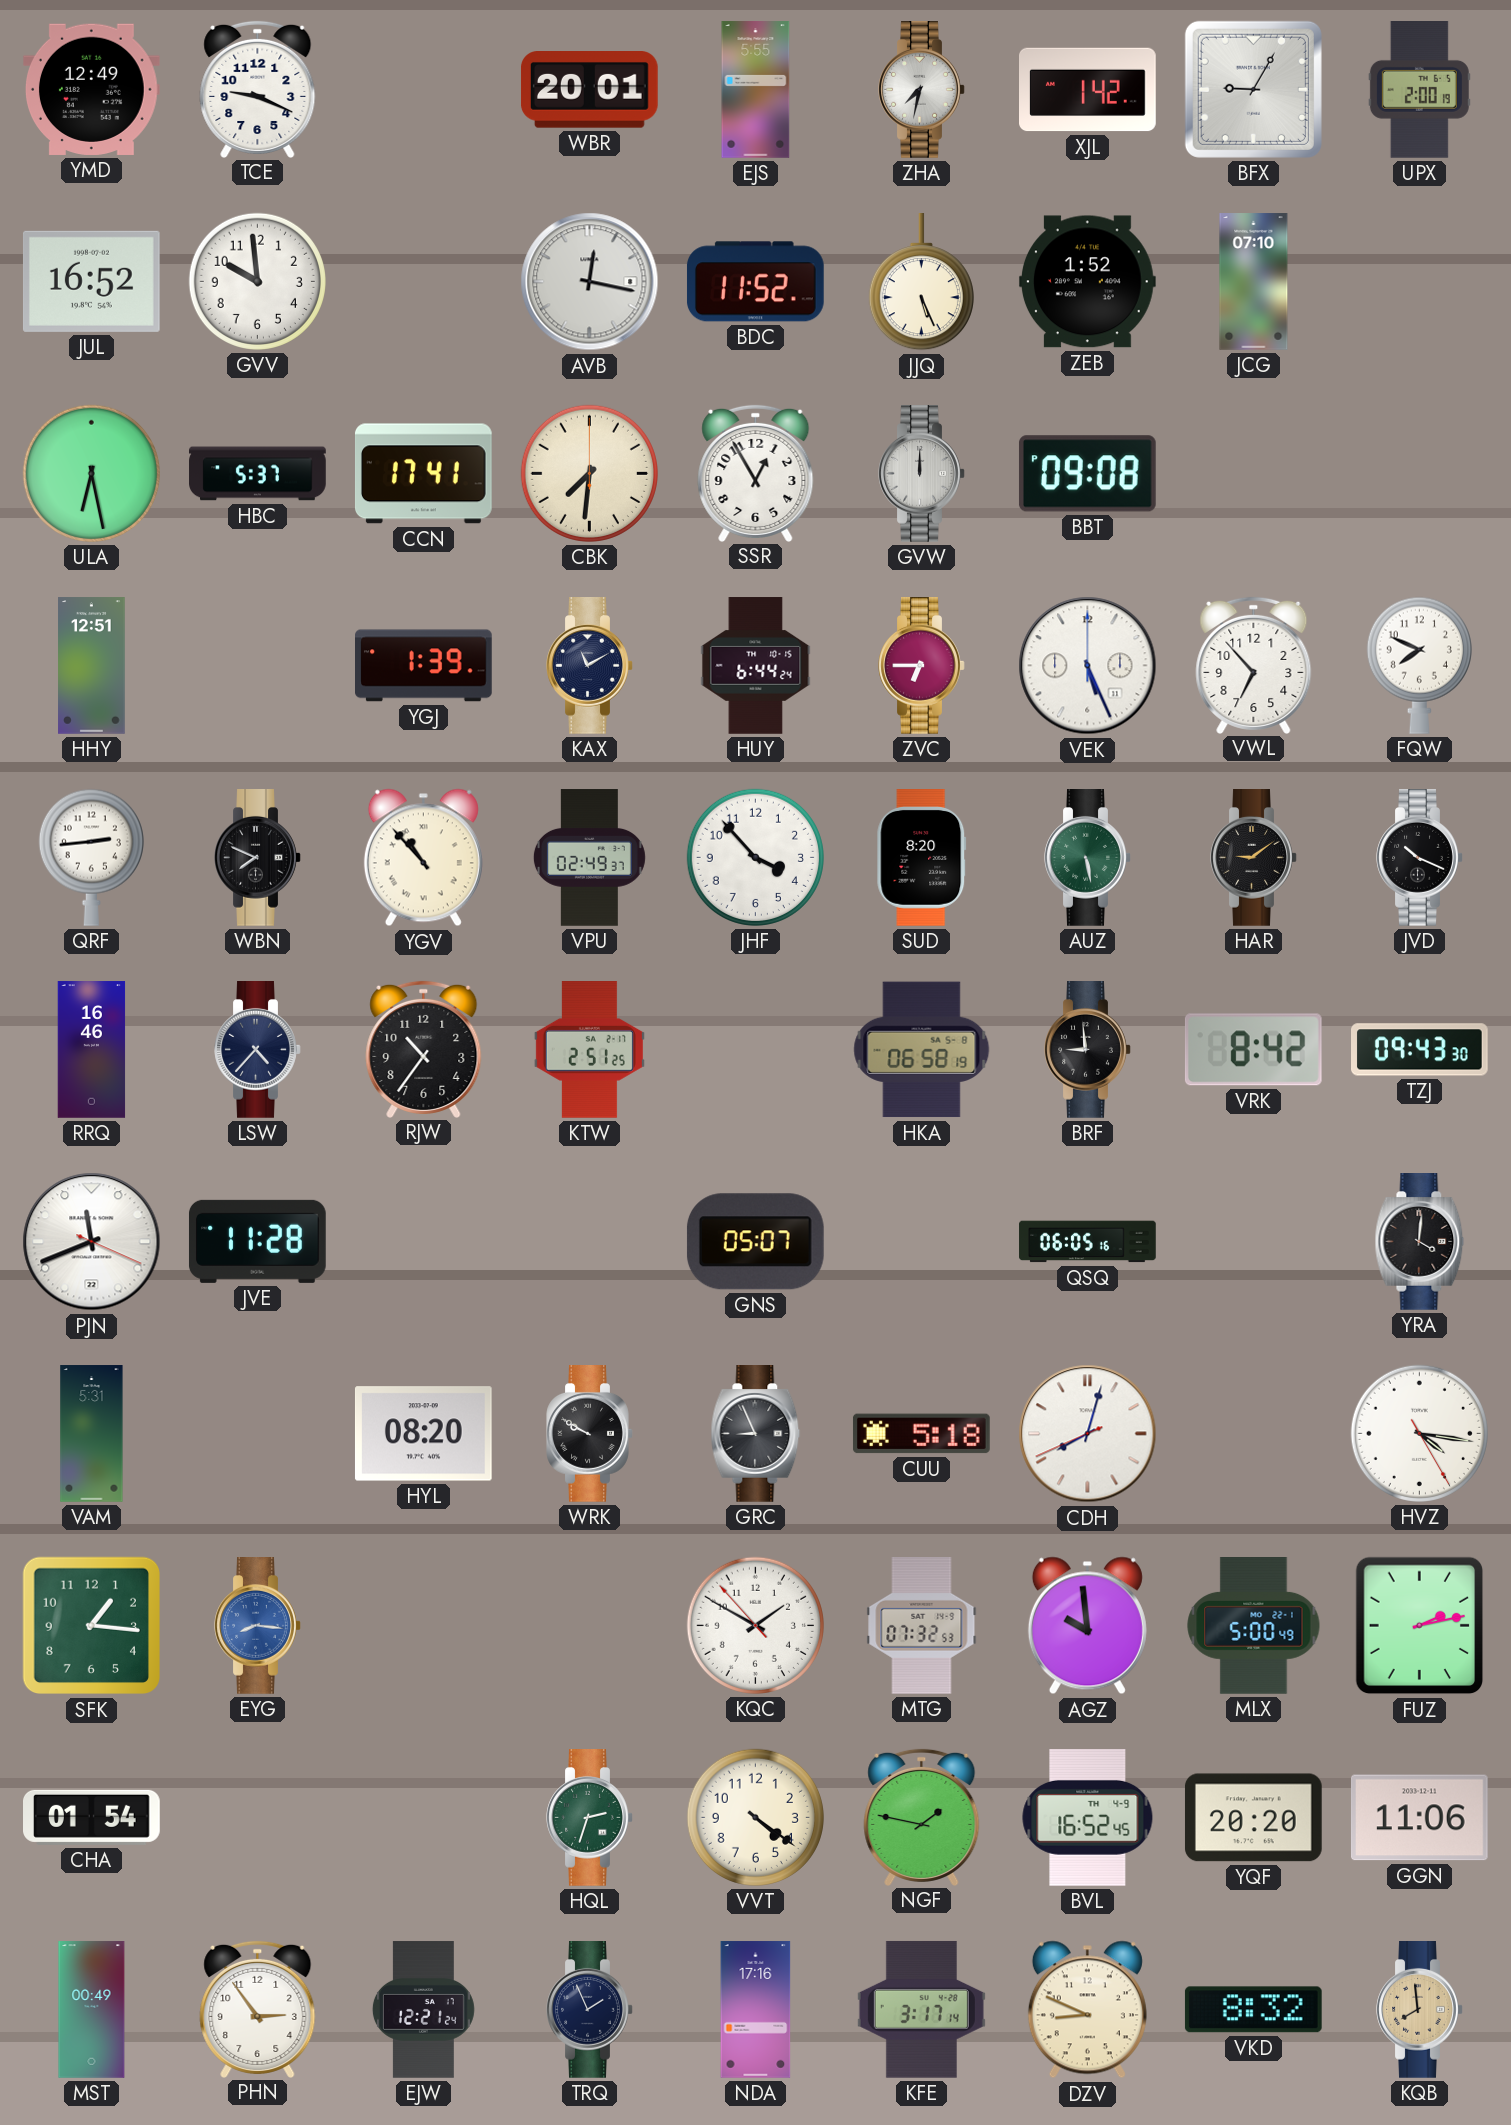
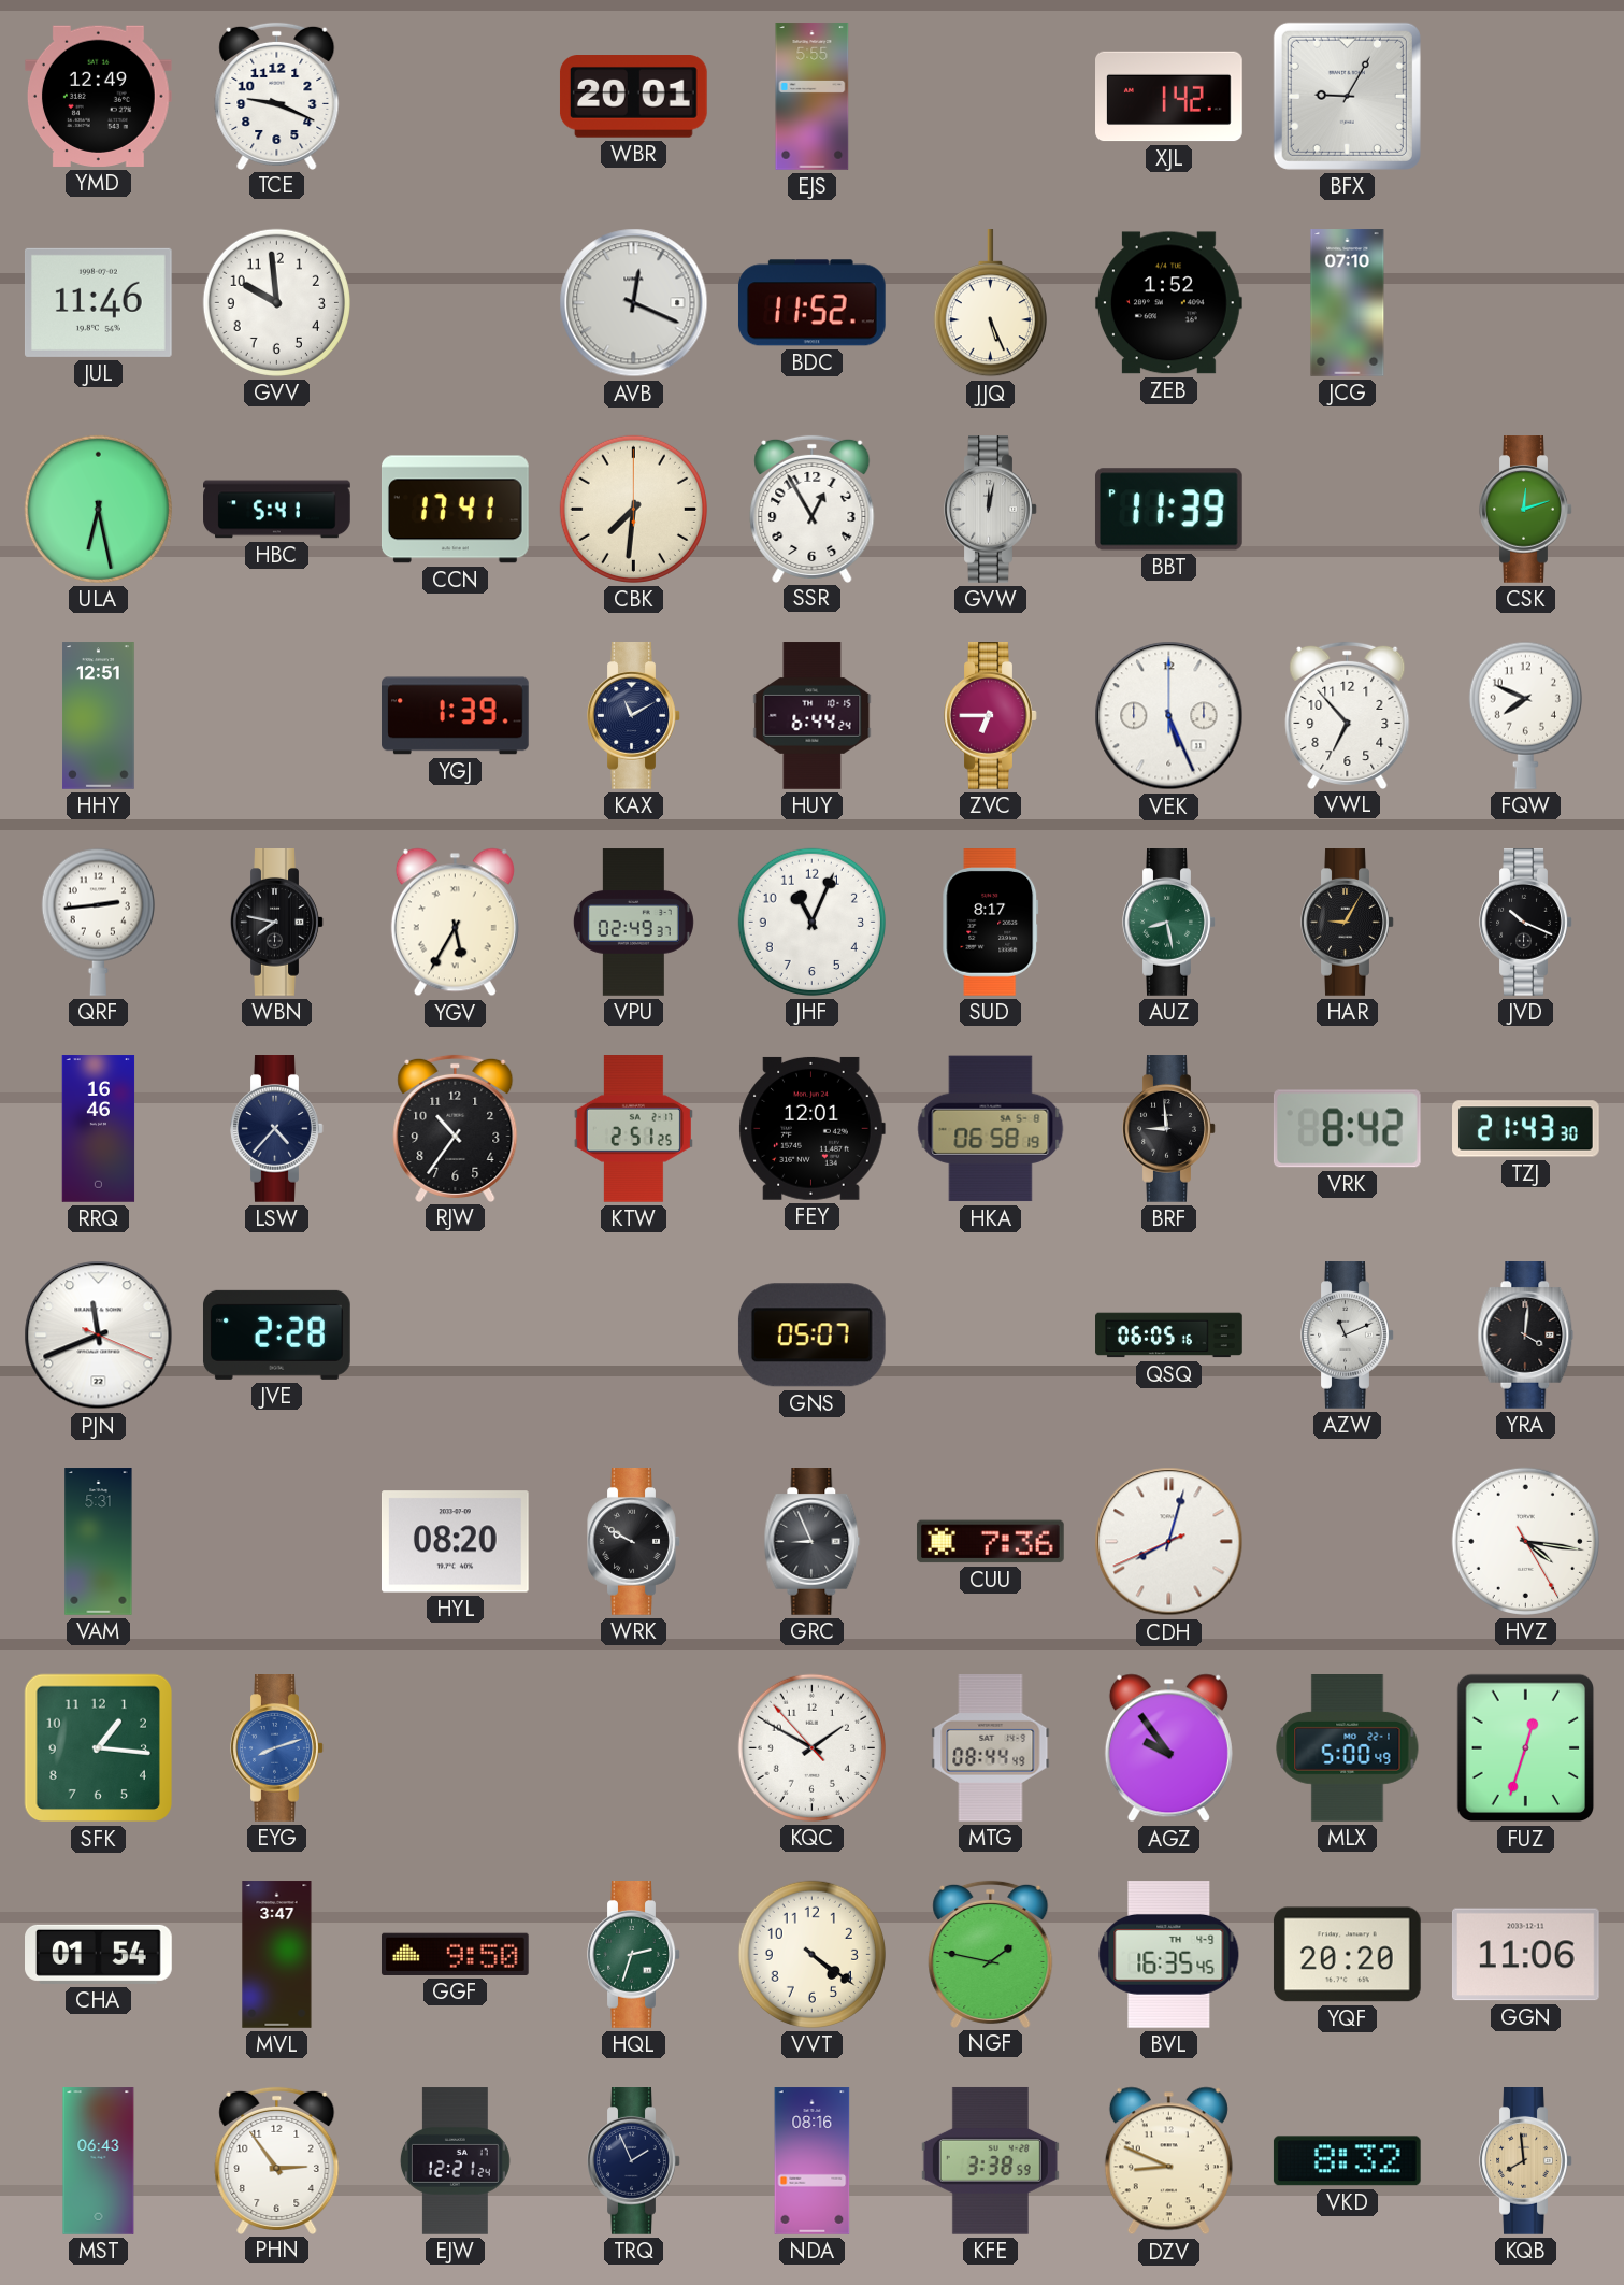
ZHA: 7:32 -> none
UPX: 2:00 -> none
JUL: 16:52 -> 11:46
AVB: 12:17 -> 12:19
HBC: 5:37 -> 5:41
GVW: 12:00 -> 12:02
BBT: 09:08 -> 11:39
CSK: none -> 12:12
WBN: 7:49 -> 7:47
YGV: 10:53 -> 5:35
JHF: 3:53 -> 11:04
SUD: 8:20 -> 8:17
AUZ: 5:28 -> 8:28
HAR: 9:09 -> 9:05
FEY: none -> 12:01
TZJ: 09:43 -> 21:43
JVE: 11:28 -> 2:28
AZW: none -> 11:11
CUU: 5:18 -> 7:36
EYG: 8:16 -> 8:12
MTG: 07:32 -> 08:44
AGZ: 9:59 -> 9:54
FUZ: 2:13 -> 12:33
MVL: none -> 3:47
GGF: none -> 9:50
BVL: 16:52 -> 16:35
MST: 00:49 -> 06:43
NDA: 17:16 -> 08:16
KFE: 3:17 -> 3:38
